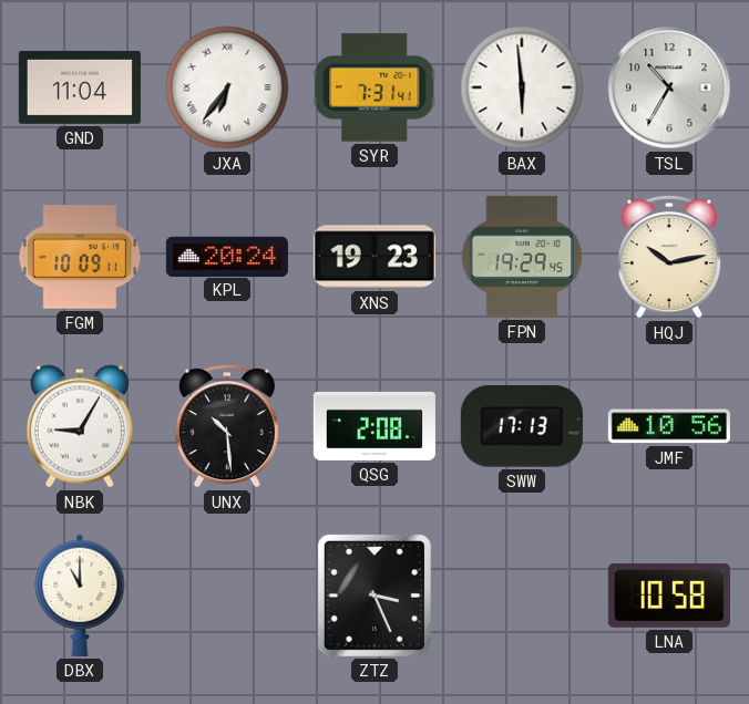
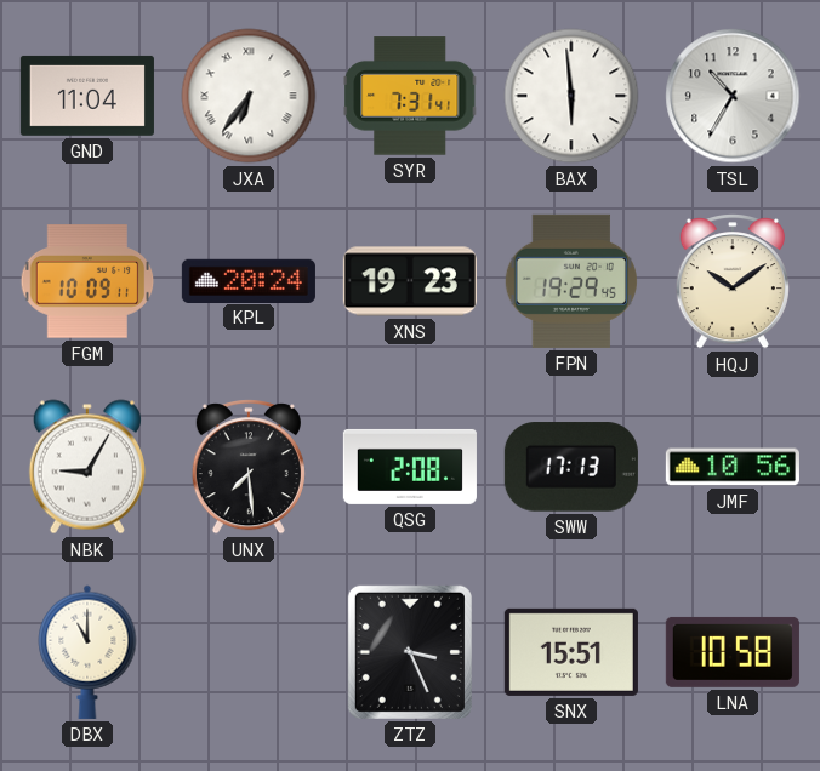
HQJ: 10:13 -> 10:09
UNX: 10:29 -> 7:29
SNX: none -> 15:51
